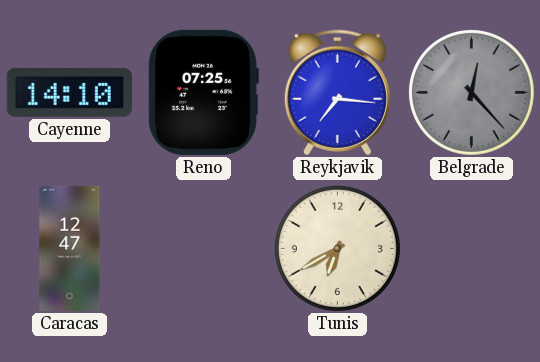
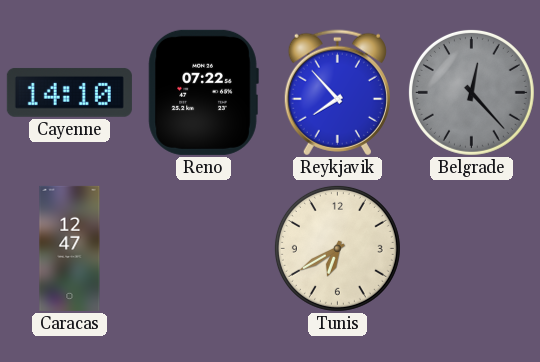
Reno: 07:25 -> 07:22
Reykjavik: 7:16 -> 7:53
